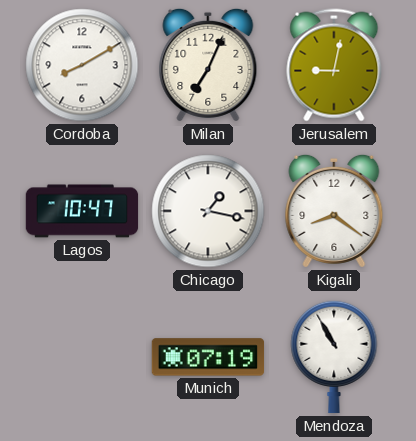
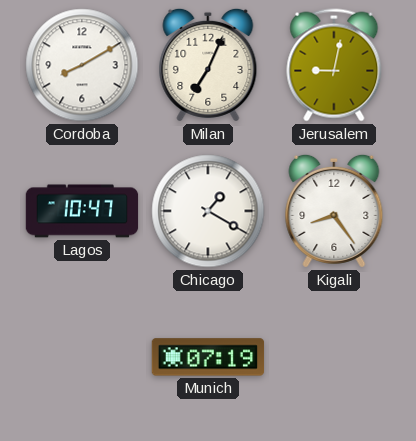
Chicago: 1:17 -> 1:20
Kigali: 8:21 -> 8:24
Mendoza: 10:55 -> none
